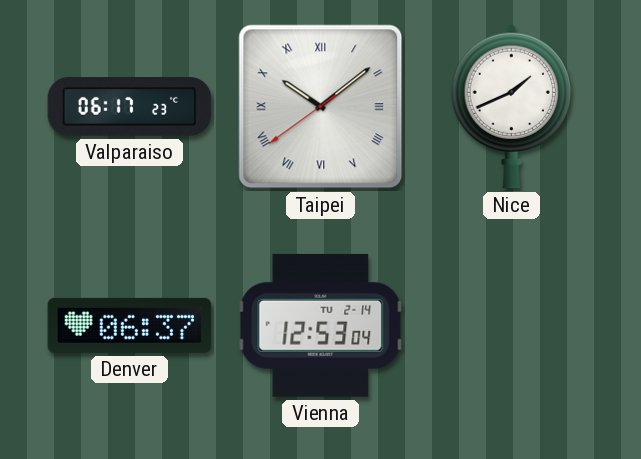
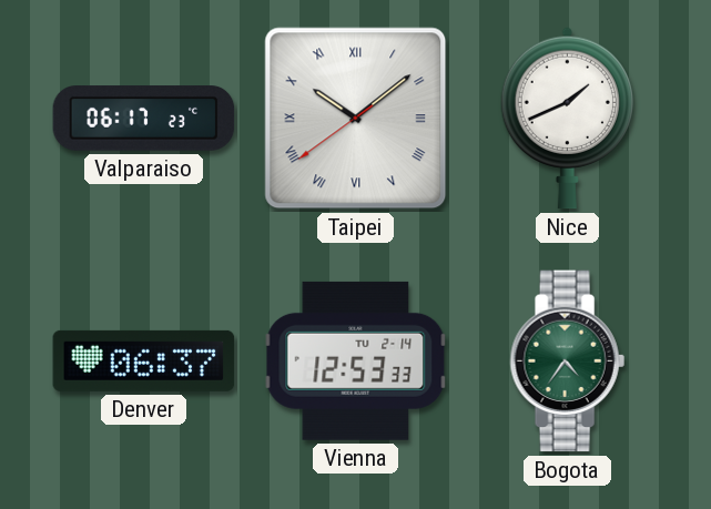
Vienna: 12:53:04 -> 12:53:33
Bogota: none -> 4:36
